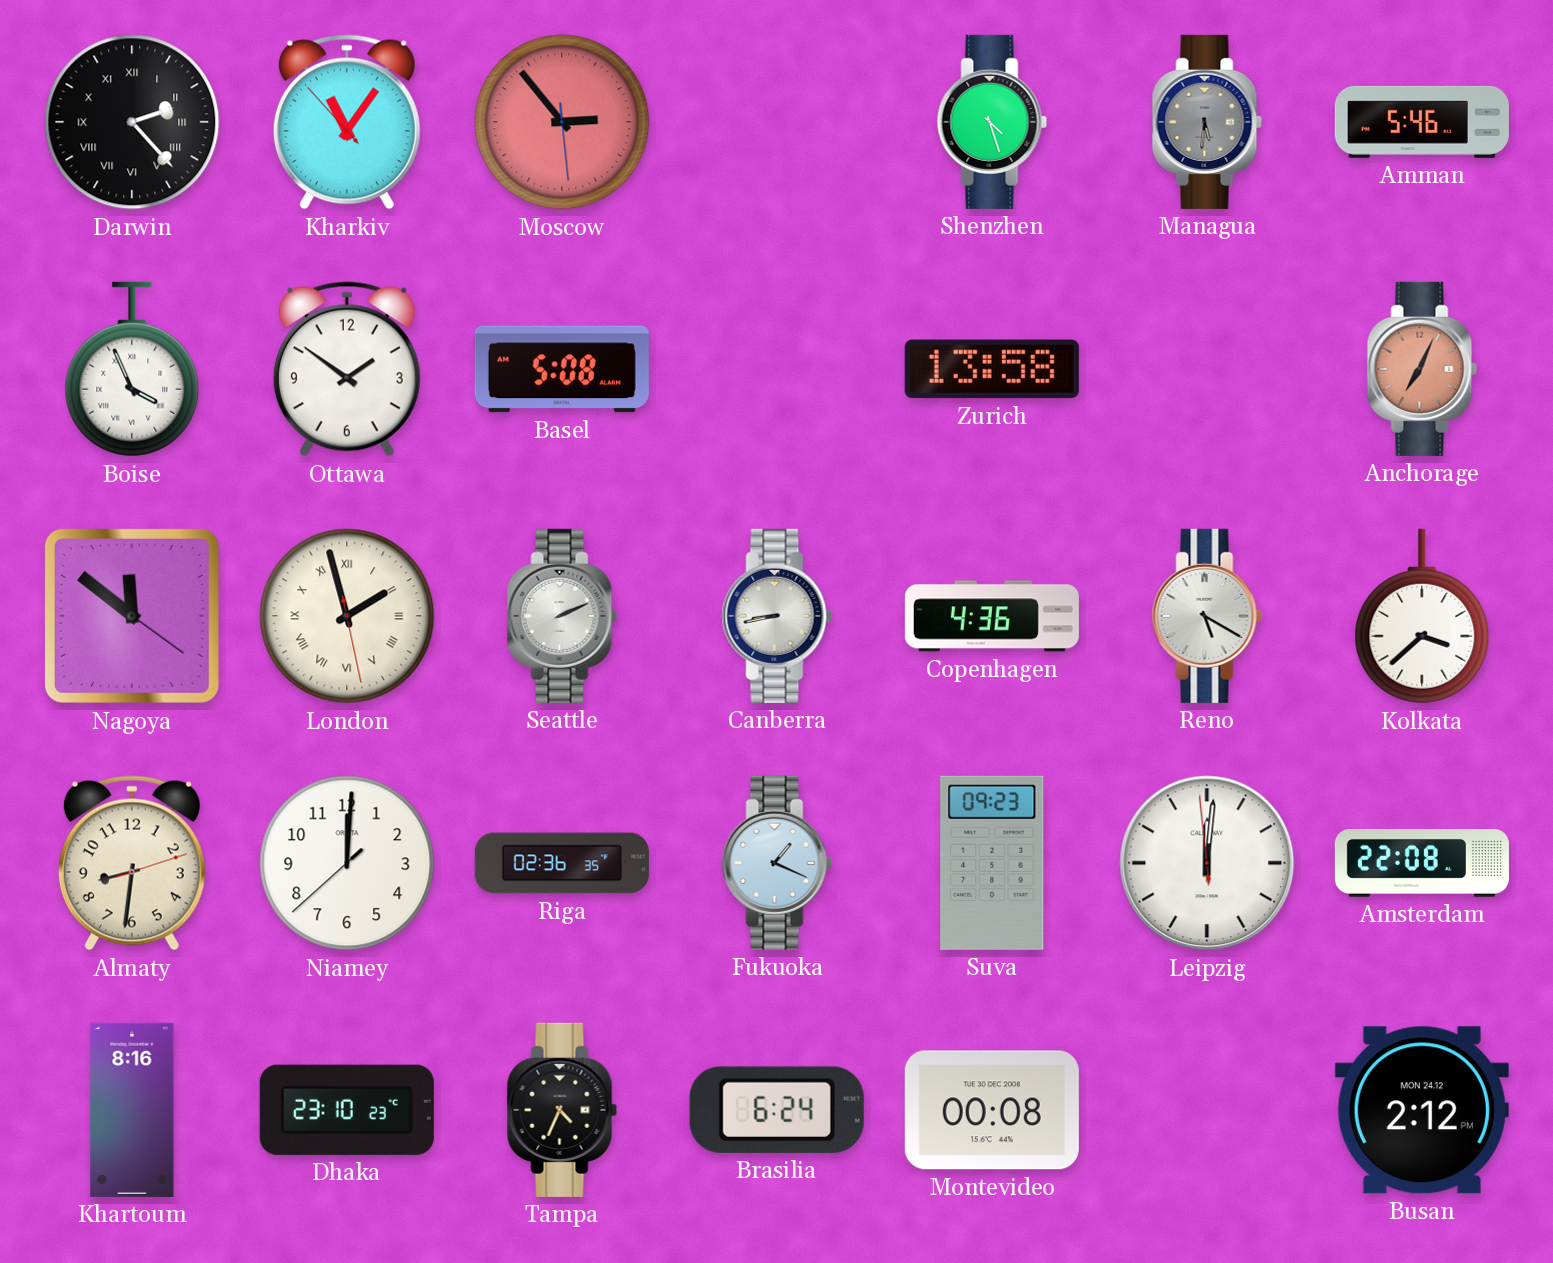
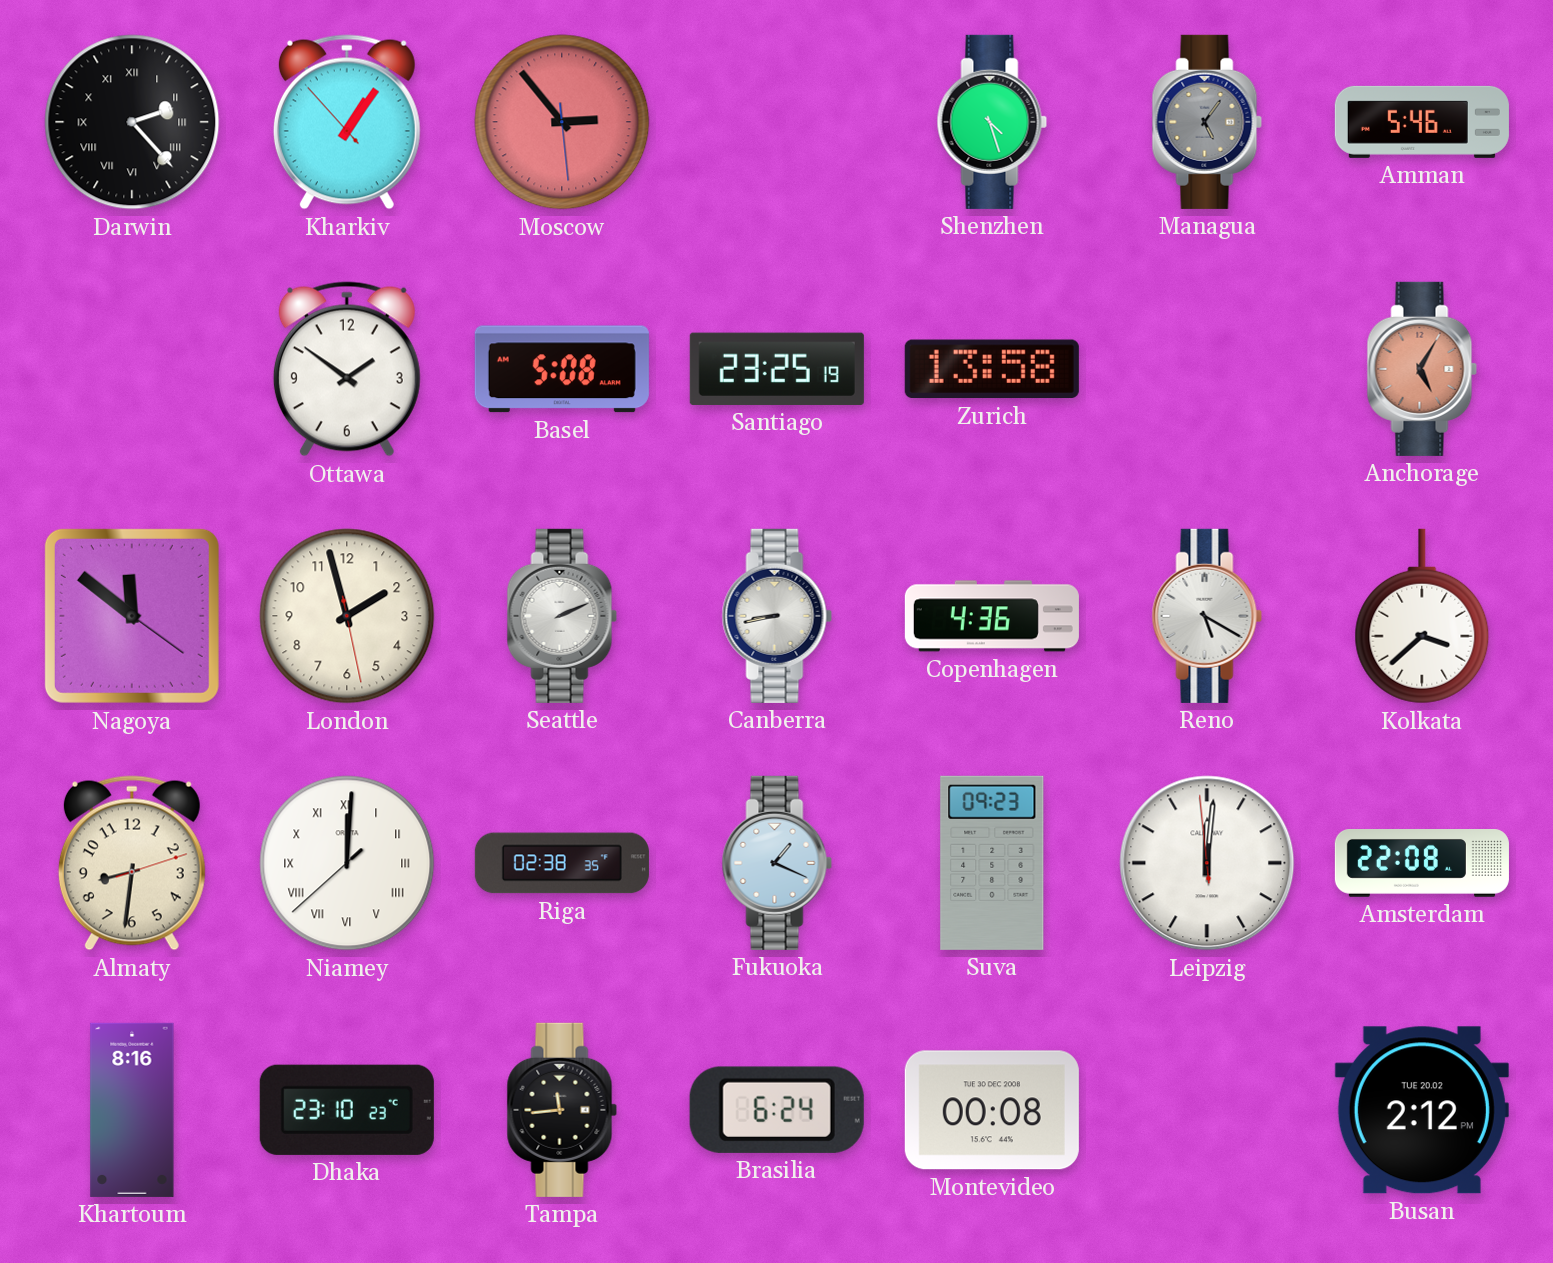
Kharkiv: 11:05 -> 1:05
Managua: 5:31 -> 5:06
Boise: 3:56 -> none
Santiago: none -> 23:25
Anchorage: 7:04 -> 5:05
London numerals: Roman -> Arabic
Niamey numerals: Arabic -> Roman
Riga: 02:36 -> 02:38
Tampa: 4:34 -> 11:44
Busan date: MON 24.12 -> TUE 20.02
